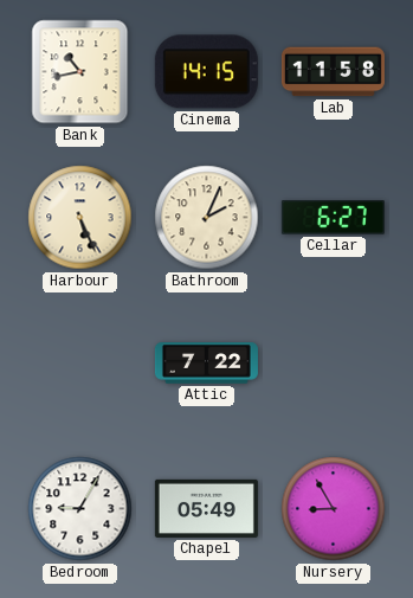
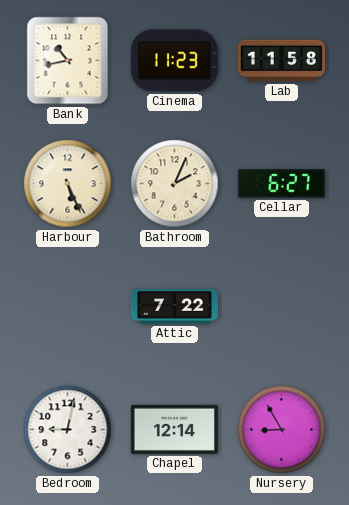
Cinema: 14:15 -> 11:23
Bedroom: 9:05 -> 9:02
Chapel: 05:49 -> 12:14
